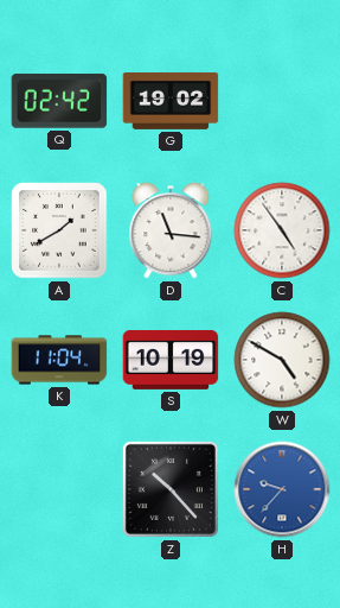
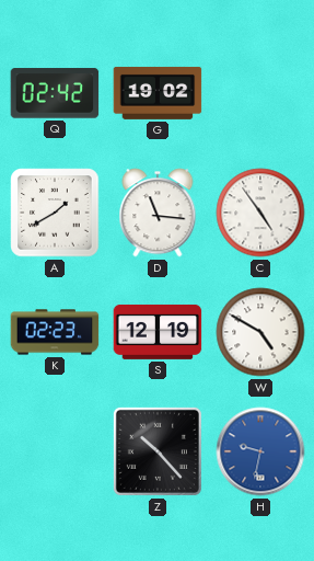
K: 11:04 -> 02:23
S: 10:19 -> 12:19
H: 9:37 -> 9:32
